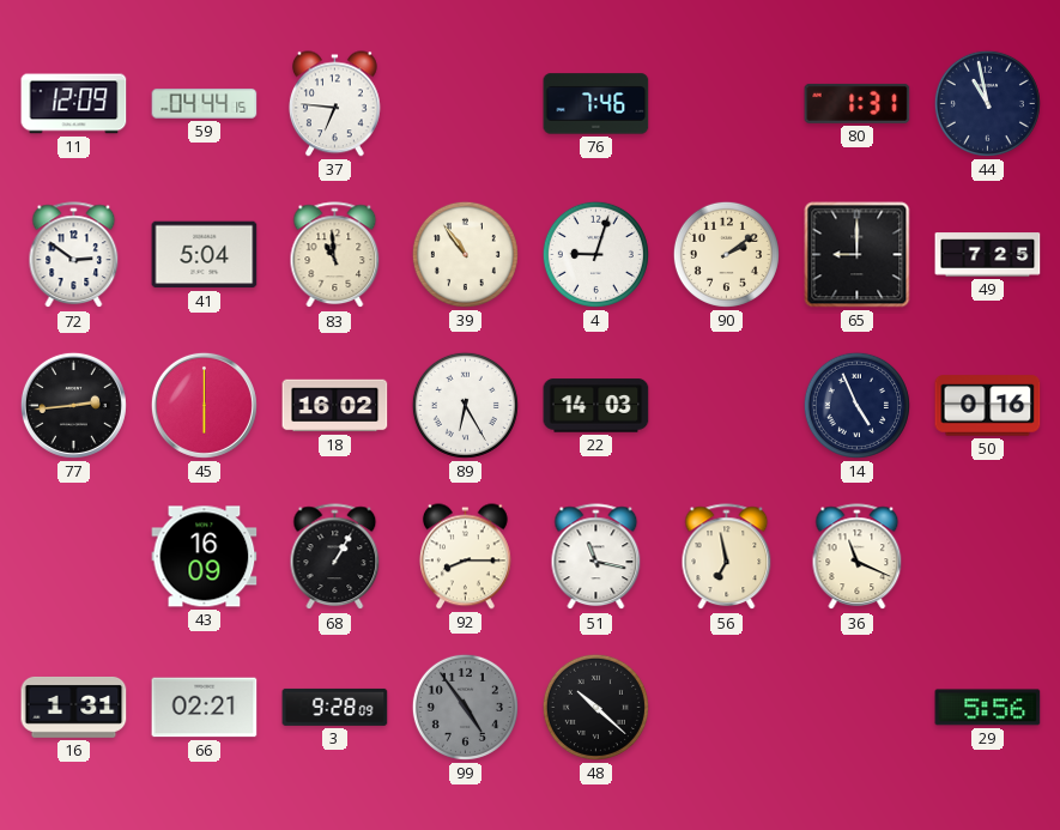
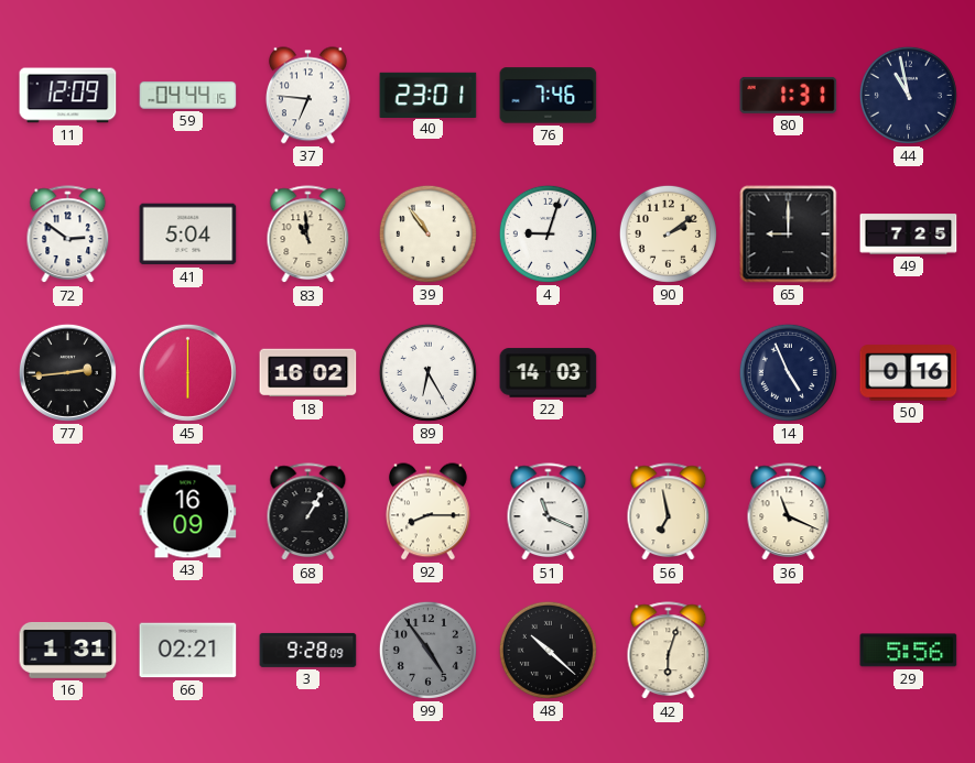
40: none -> 23:01
51: 11:17 -> 11:19
42: none -> 6:03
